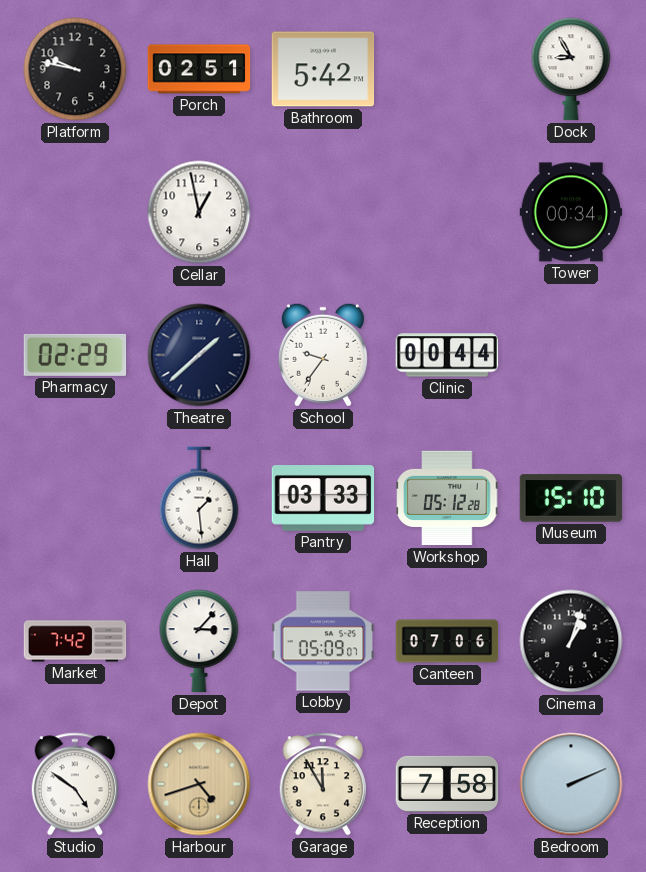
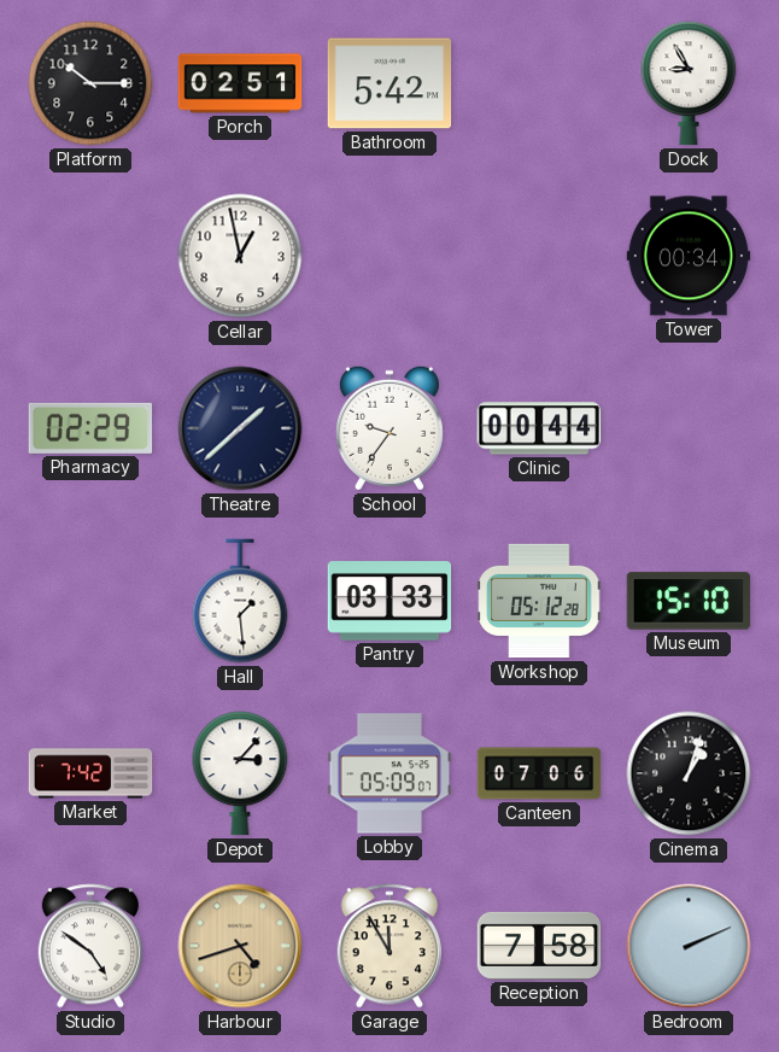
Platform: 9:47 -> 10:15
